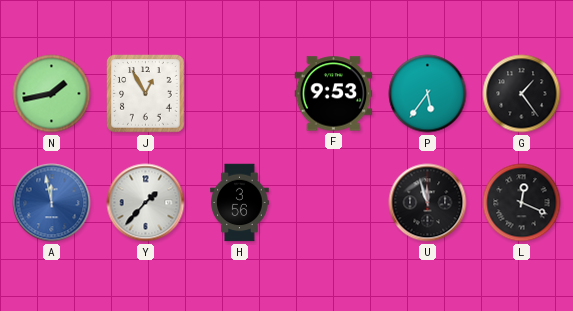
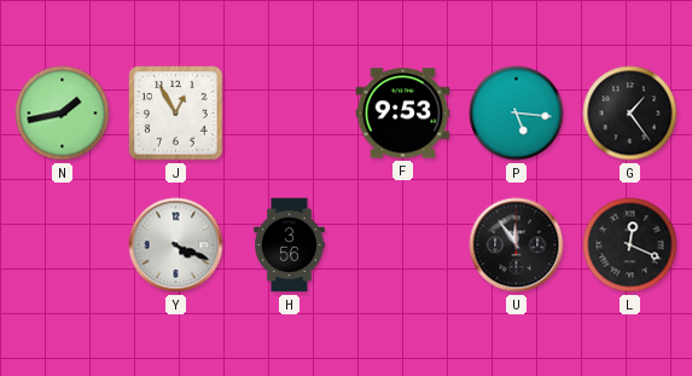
P: 5:36 -> 5:16
A: 11:58 -> none
Y: 1:37 -> 4:19
U: 11:57 -> 11:54
